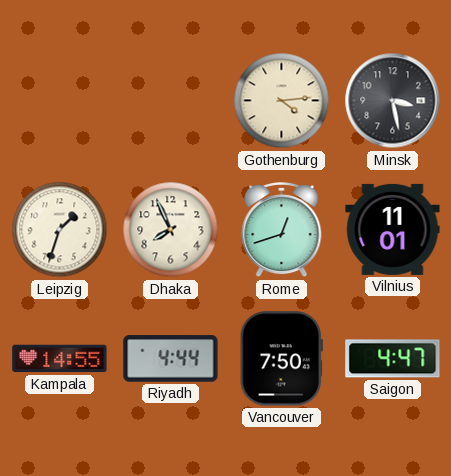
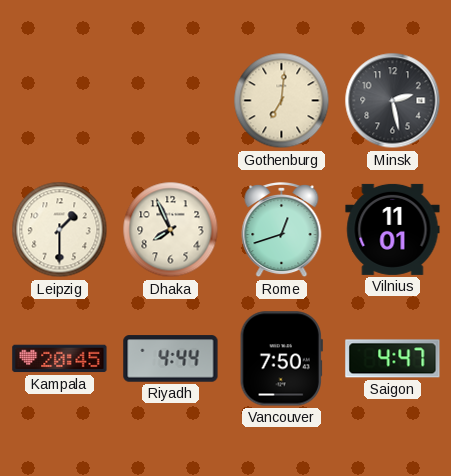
Gothenburg: 4:14 -> 7:01
Minsk: 3:28 -> 2:28
Leipzig: 1:33 -> 1:30
Kampala: 14:55 -> 20:45
